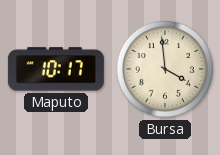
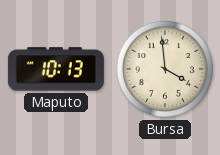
Maputo: 10:17 -> 10:13
